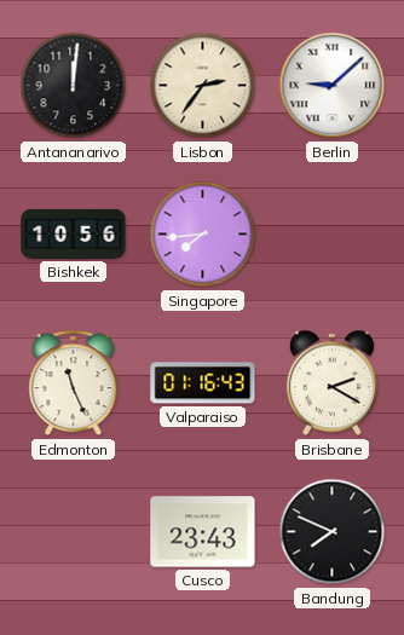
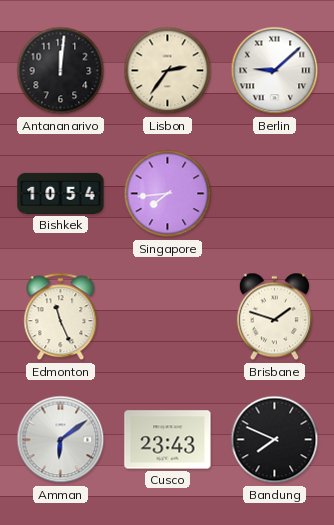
Bishkek: 10:56 -> 10:54
Valparaiso: 01:16 -> none
Brisbane: 2:20 -> 1:48
Amman: none -> 6:09
